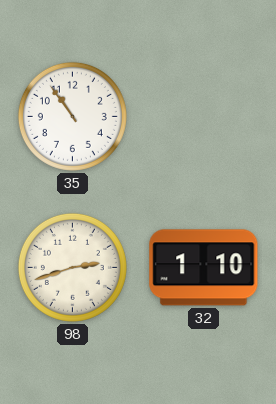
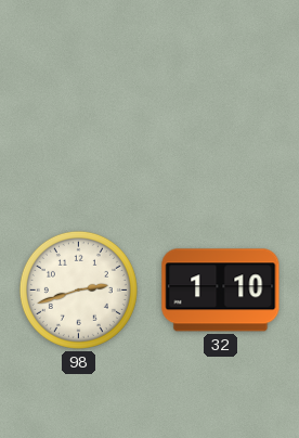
35: 10:54 -> none
